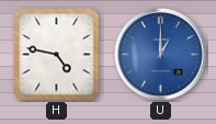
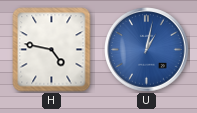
U: 1:00 -> 1:02
